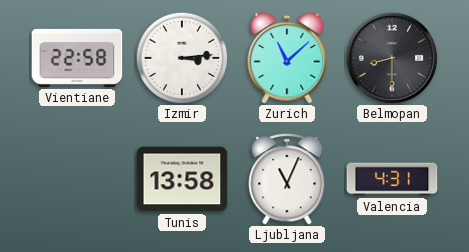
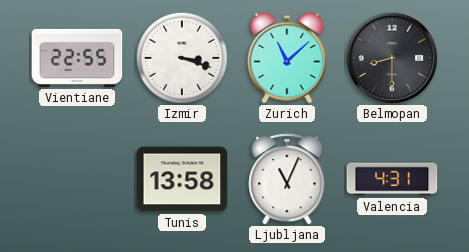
Vientiane: 22:58 -> 22:55
Izmir: 3:14 -> 3:18
